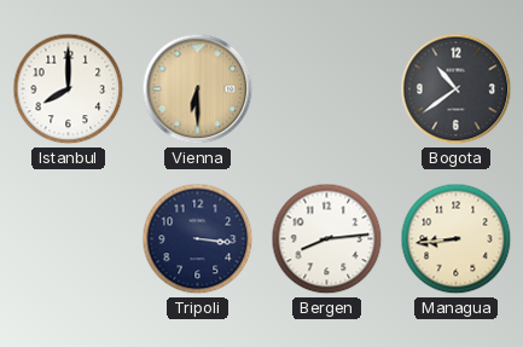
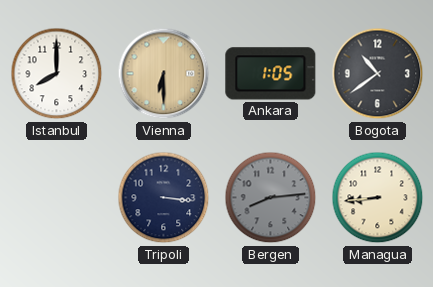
Ankara: none -> 1:05
Bergen dial: white -> grey
